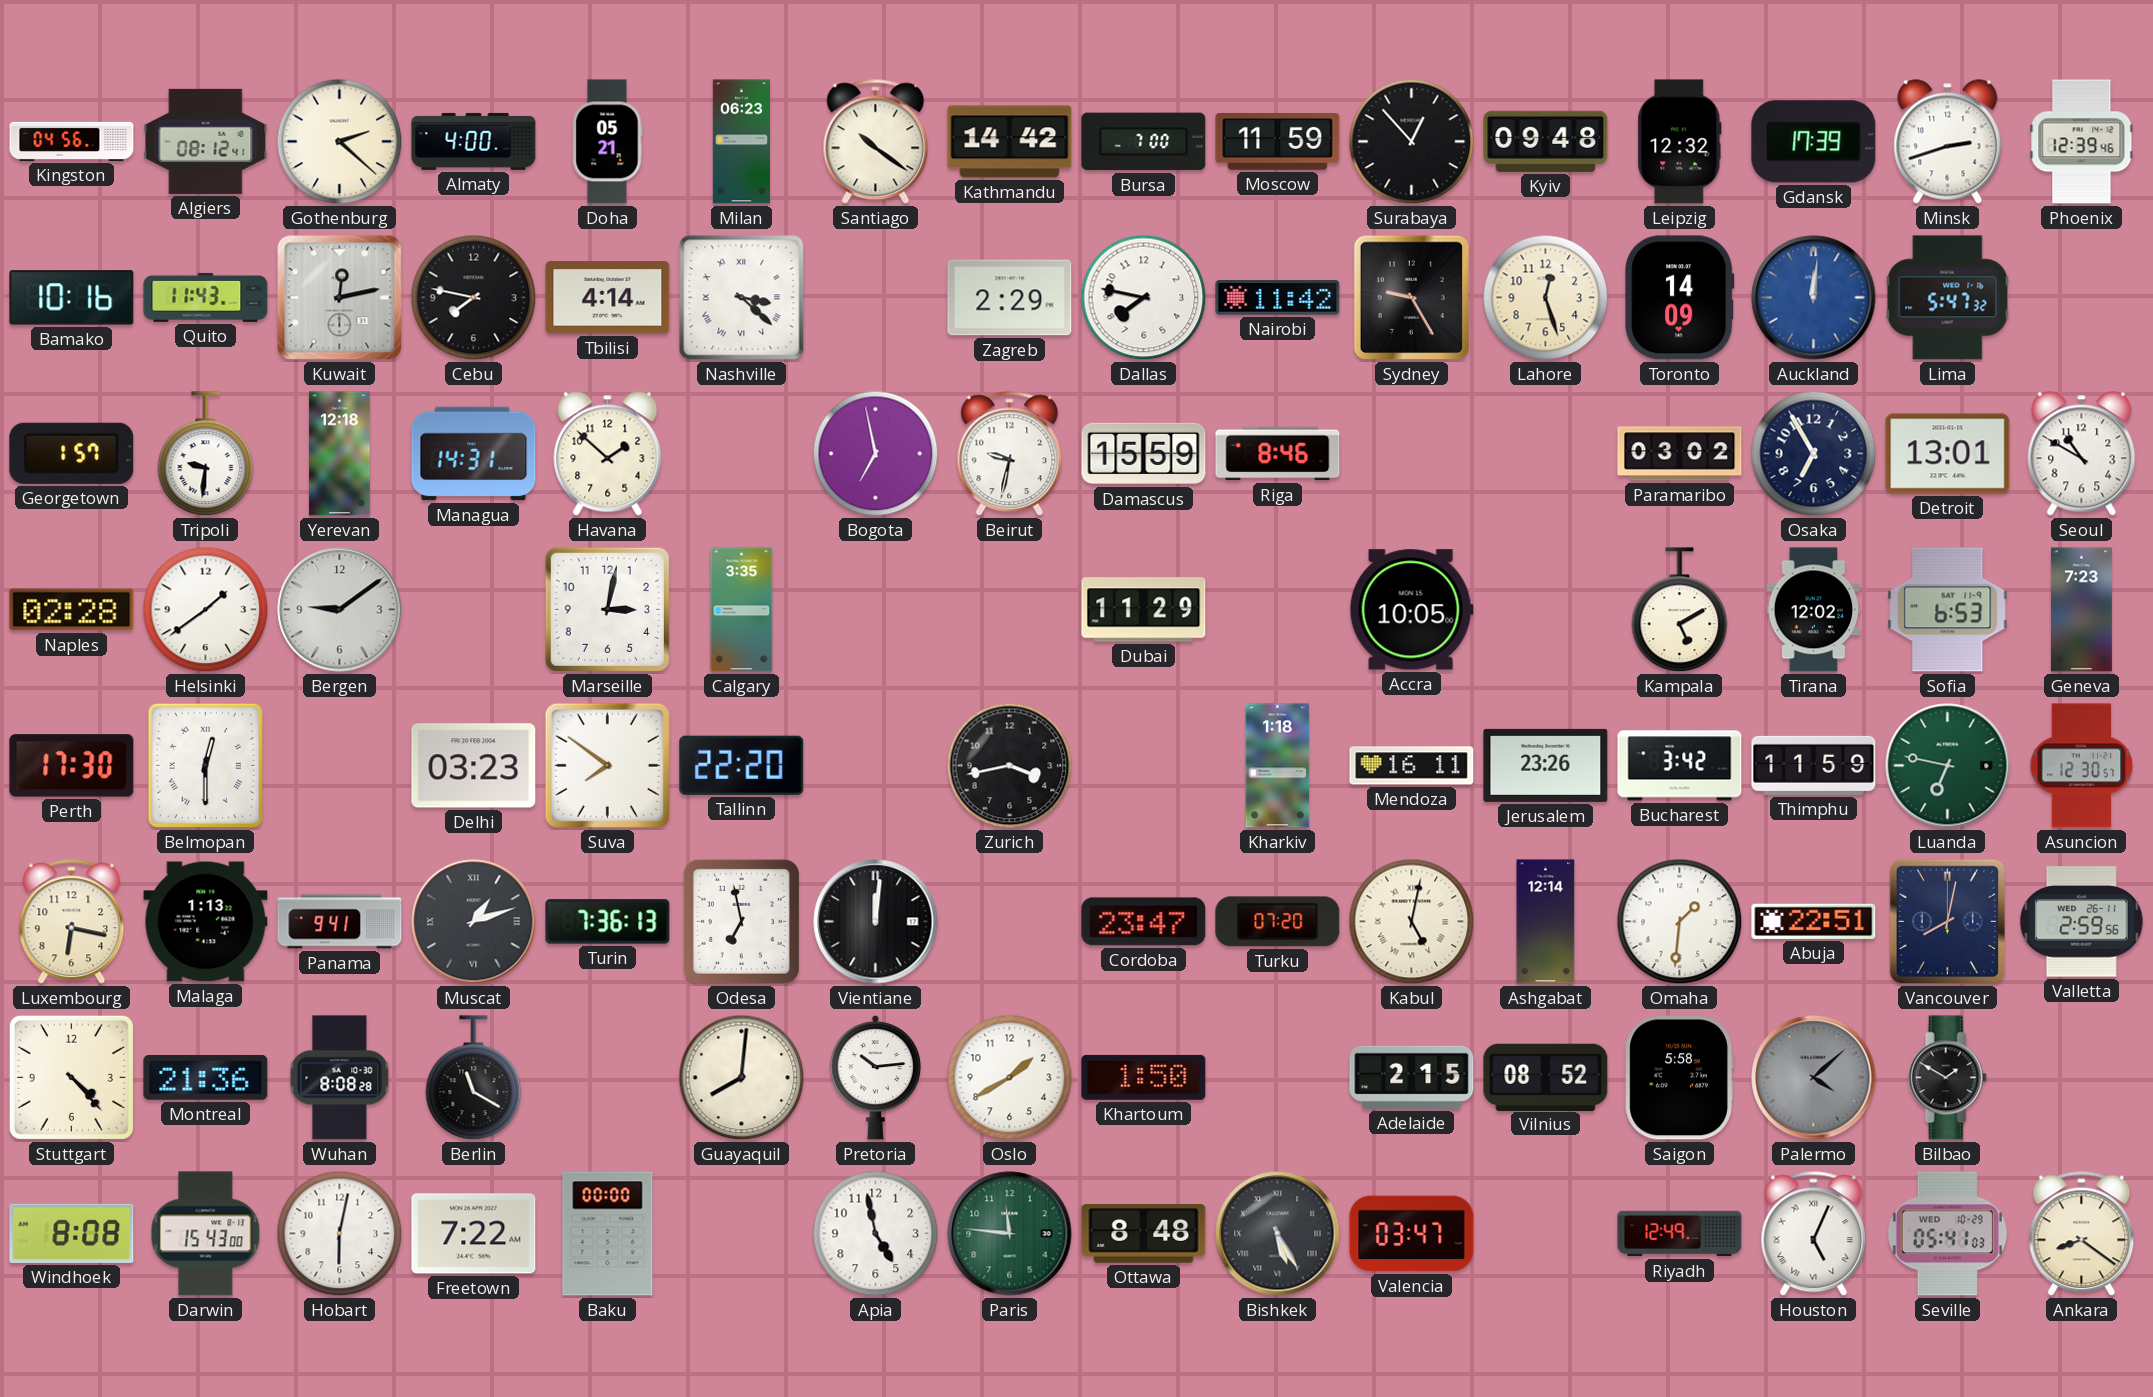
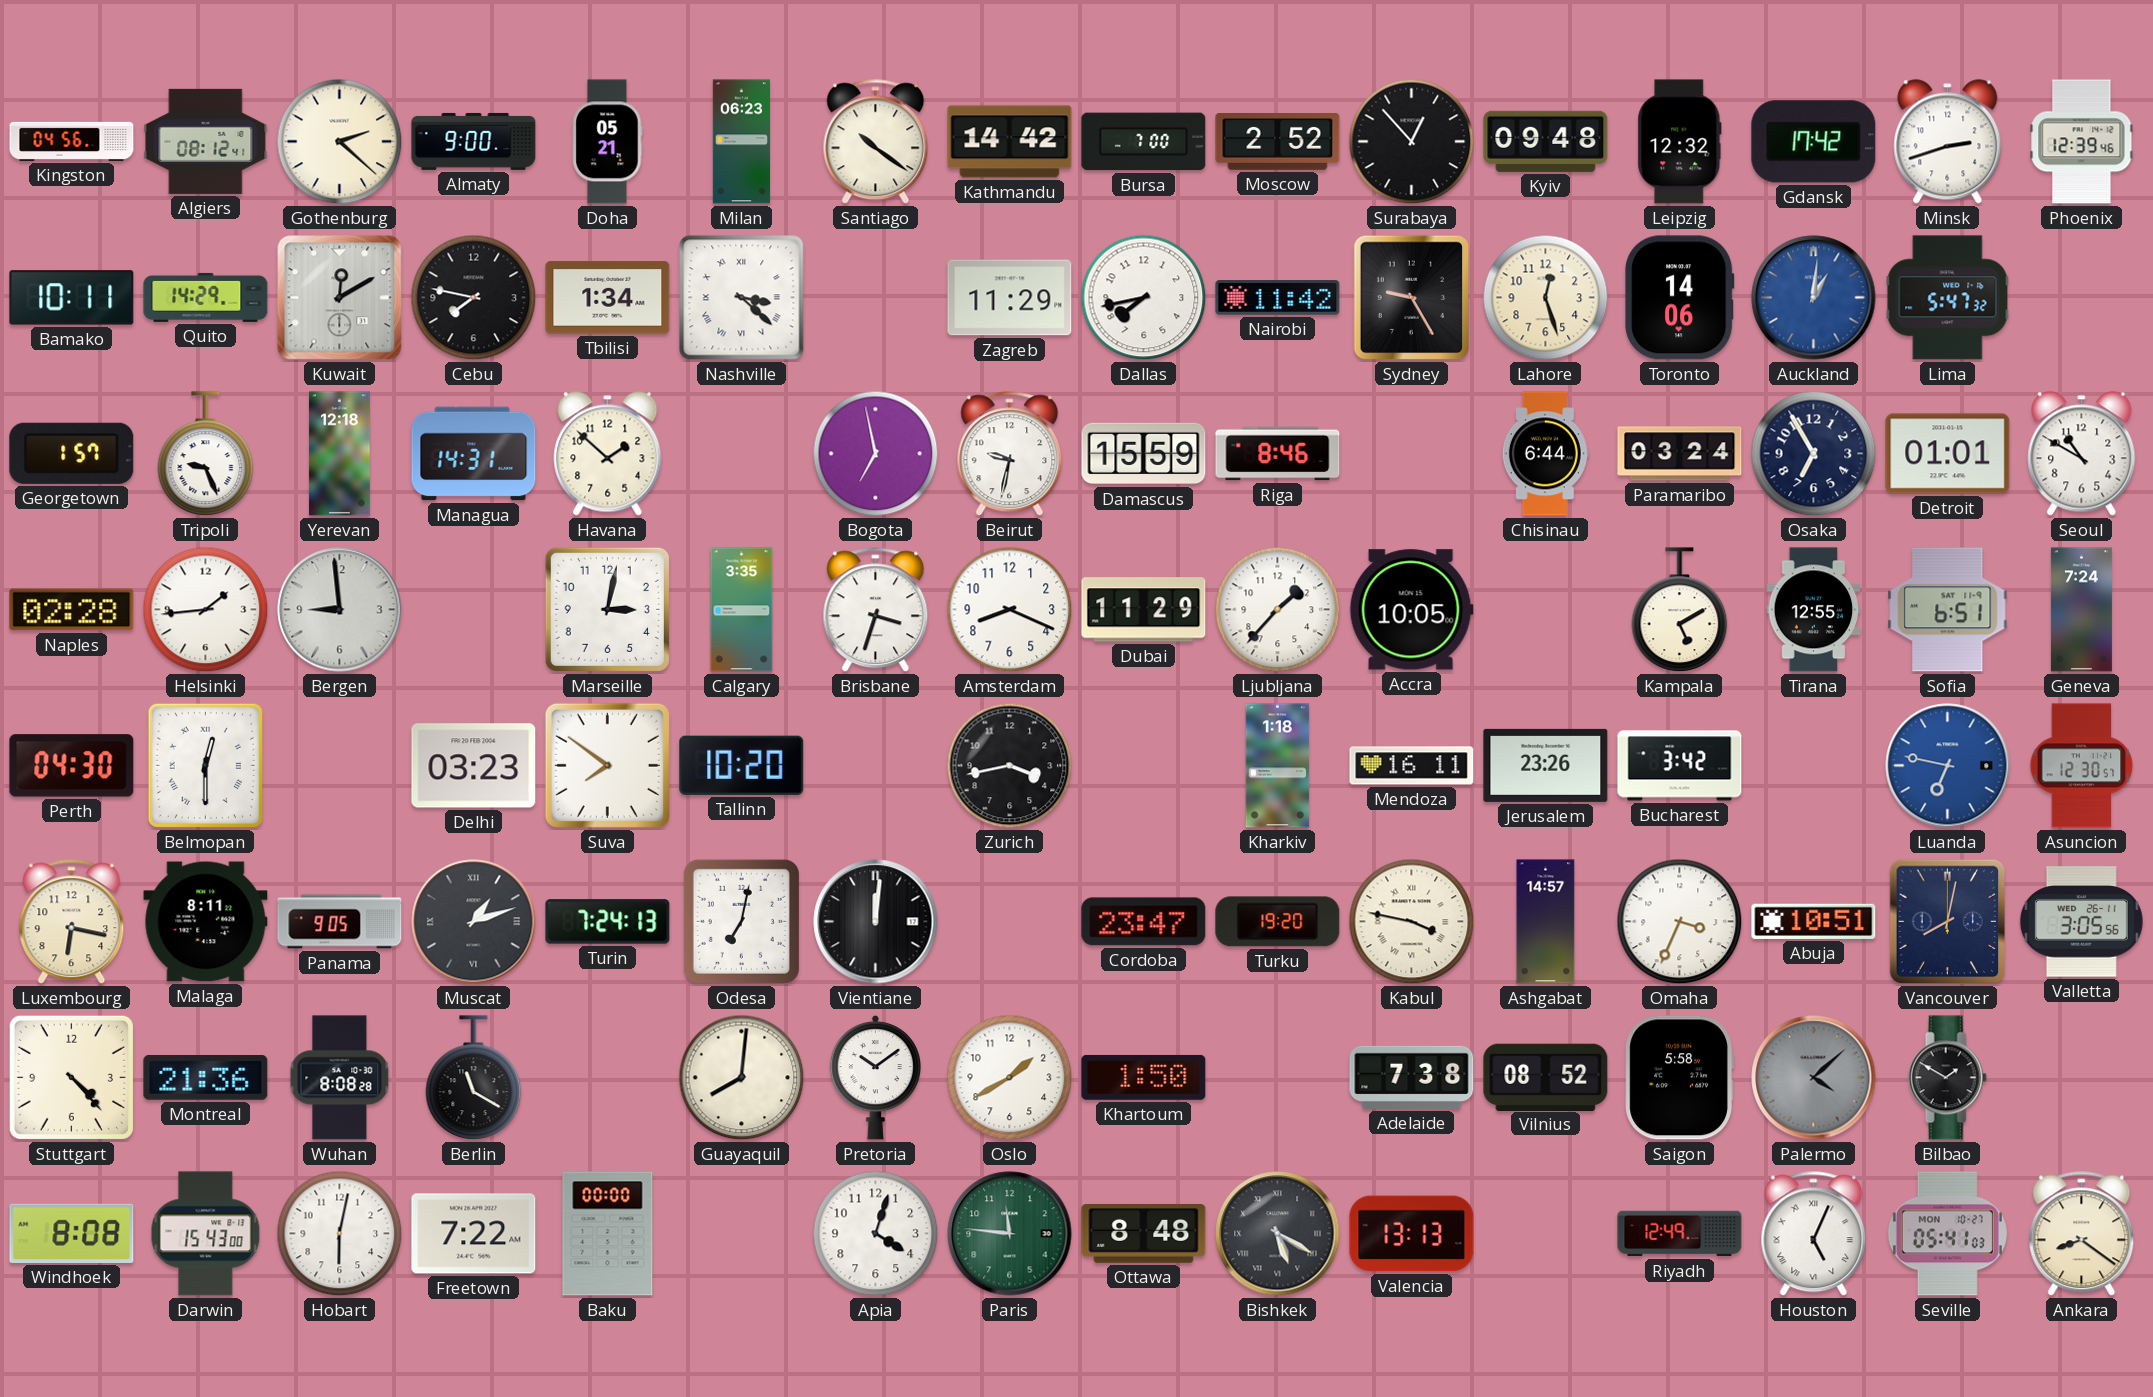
Almaty: 4:00 -> 9:00
Moscow: 11:59 -> 2:52
Gdansk: 17:39 -> 17:42
Bamako: 10:16 -> 10:11
Quito: 11:43 -> 14:29
Kuwait: 12:13 -> 12:10
Tbilisi: 4:14 -> 1:34
Zagreb: 2:29 -> 11:29
Dallas: 7:47 -> 7:43
Toronto: 14:09 -> 14:06
Auckland: 12:01 -> 1:01
Tripoli: 9:31 -> 9:26
Chisinau: none -> 6:44
Paramaribo: 03:02 -> 03:24
Detroit: 13:01 -> 01:01
Helsinki: 1:39 -> 1:44
Bergen: 9:09 -> 8:59
Brisbane: none -> 3:33
Amsterdam: none -> 8:19
Ljubljana: none -> 1:37
Tirana: 12:02 -> 12:55
Sofia: 6:53 -> 6:51
Geneva: 7:23 -> 7:24
Perth: 17:30 -> 04:30
Tallinn: 22:20 -> 10:20
Thimphu: 11:59 -> none
Luanda dial: green -> blue
Malaga: 1:13 -> 8:11
Panama: 9:41 -> 9:05
Turin: 7:36 -> 7:24
Odesa: 6:58 -> 7:02
Turku: 07:20 -> 19:20
Kabul: 5:02 -> 3:47
Ashgabat: 12:14 -> 14:57
Omaha: 1:31 -> 3:34
Abuja: 22:51 -> 10:51
Valletta: 2:59 -> 3:05
Pretoria: 10:14 -> 10:09
Adelaide: 2:15 -> 7:38
Apia: 4:58 -> 4:03
Bishkek: 5:25 -> 5:20
Valencia: 03:47 -> 13:13
Seville date: WED 10-29 -> MON 10-27
